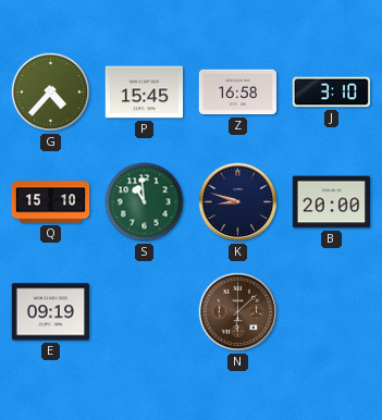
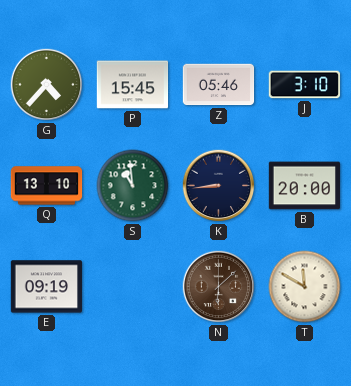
Z: 16:58 -> 05:46
Q: 15:10 -> 13:10
K: 8:48 -> 8:44
T: none -> 11:50
